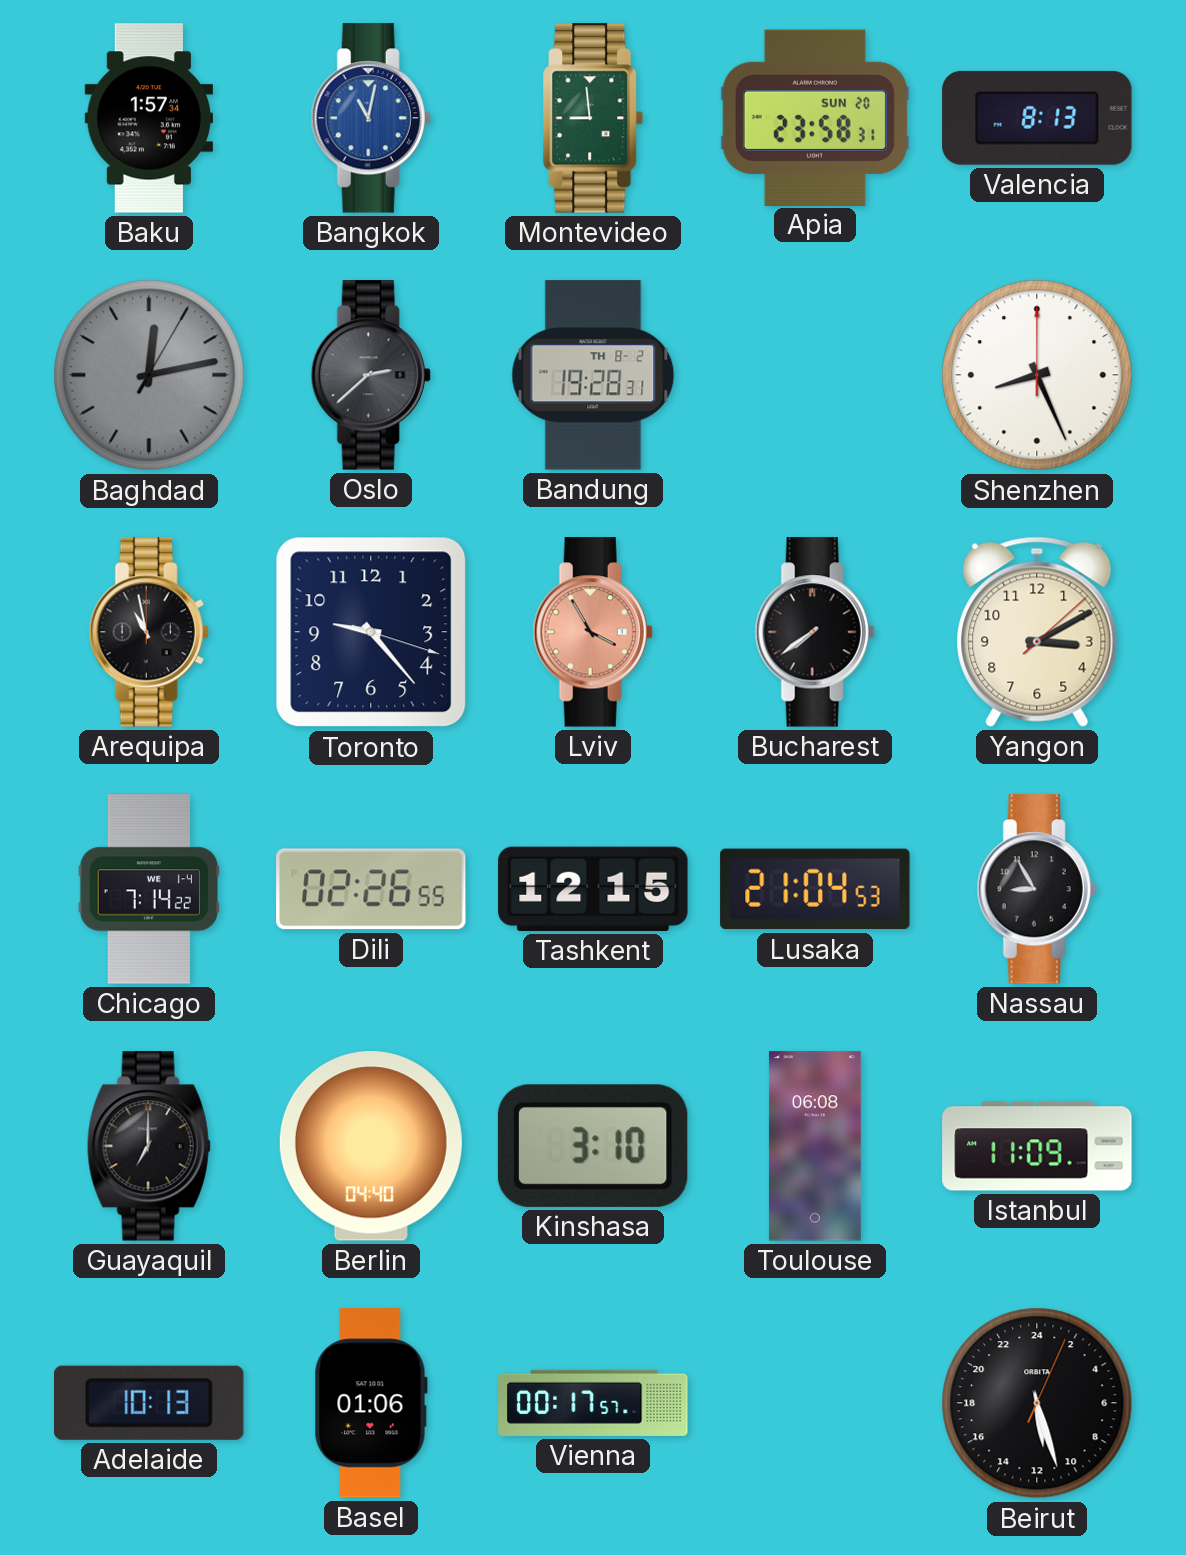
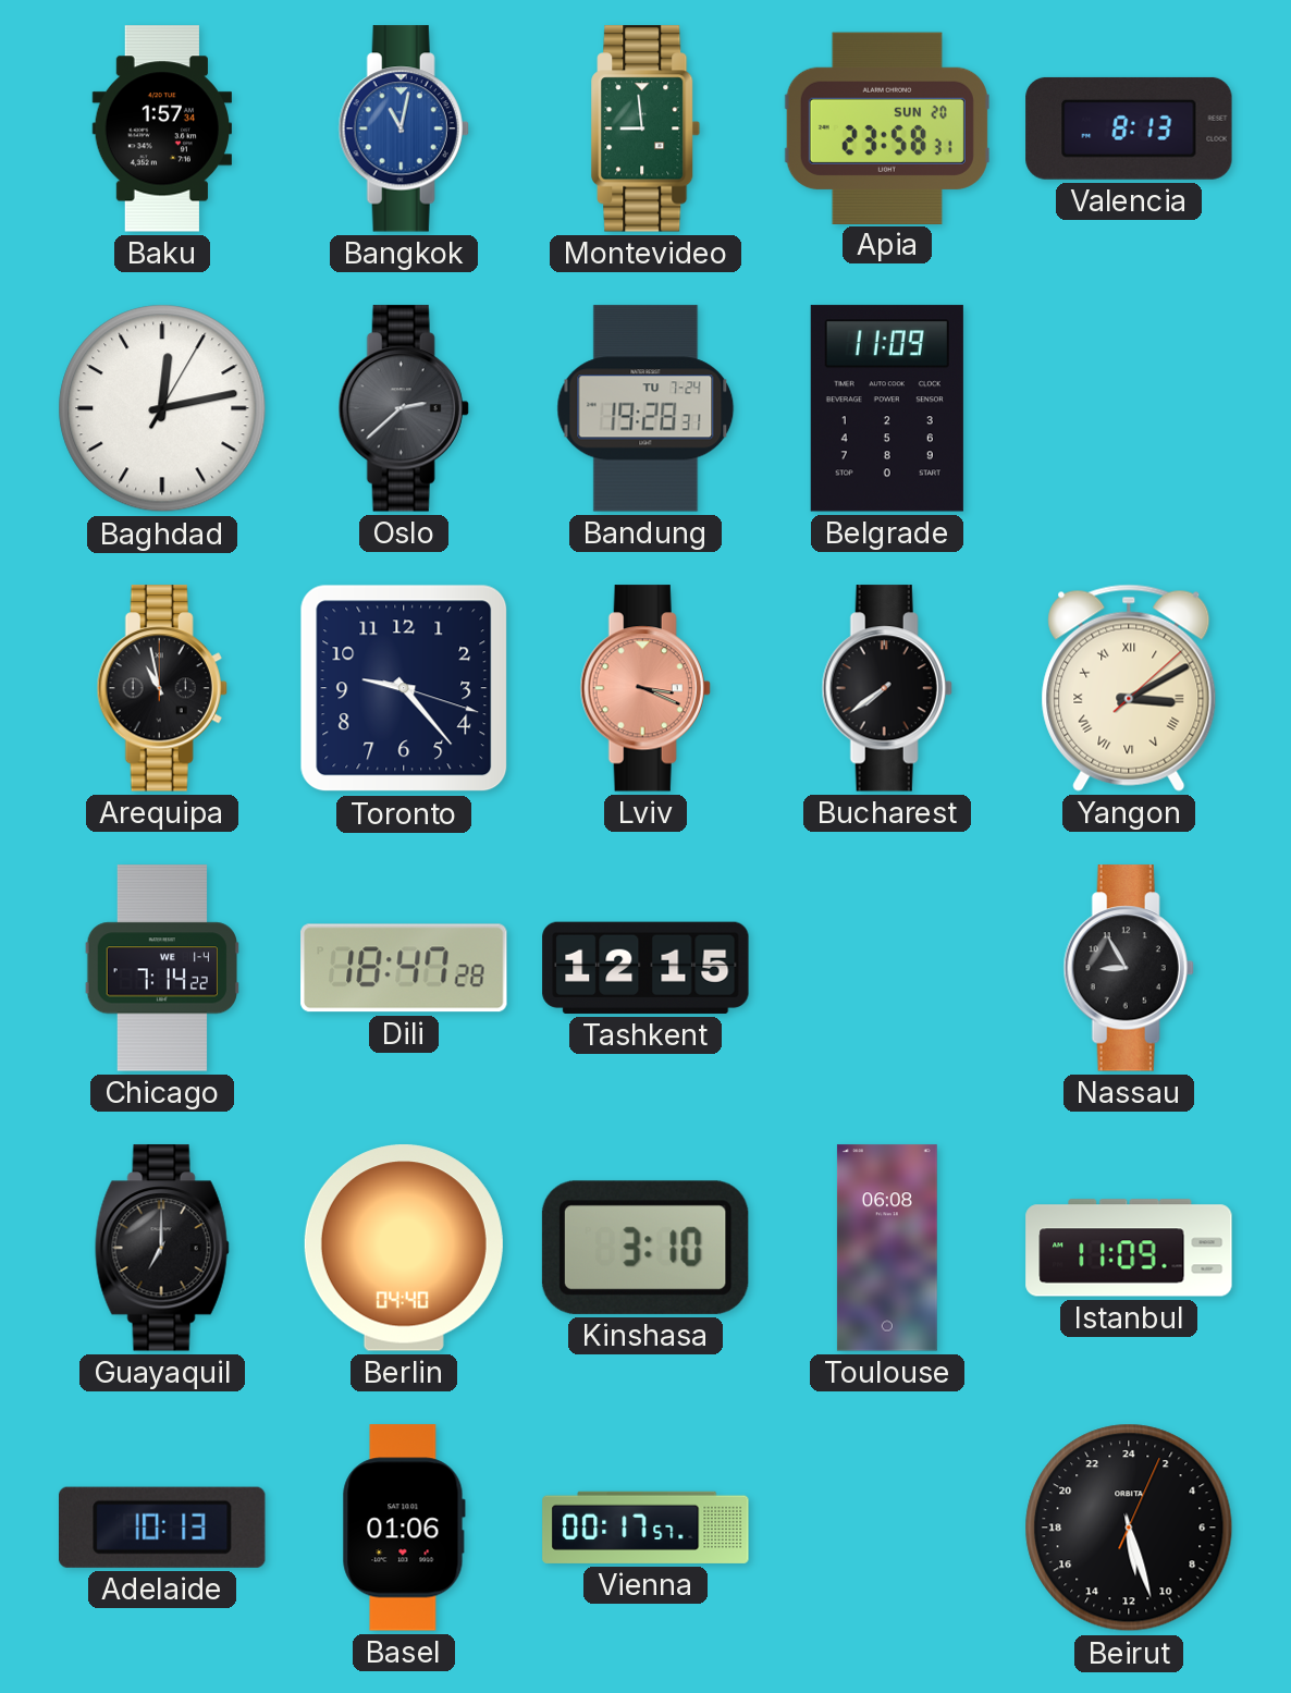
Baghdad dial: grey -> white
Bandung date: TH 8-2 -> TU 7-24
Belgrade: none -> 11:09
Shenzhen: 8:26 -> none
Lviv: 3:55 -> 3:19
Yangon numerals: Arabic -> Roman
Dili: 02:26 -> 18:47
Lusaka: 21:04 -> none
